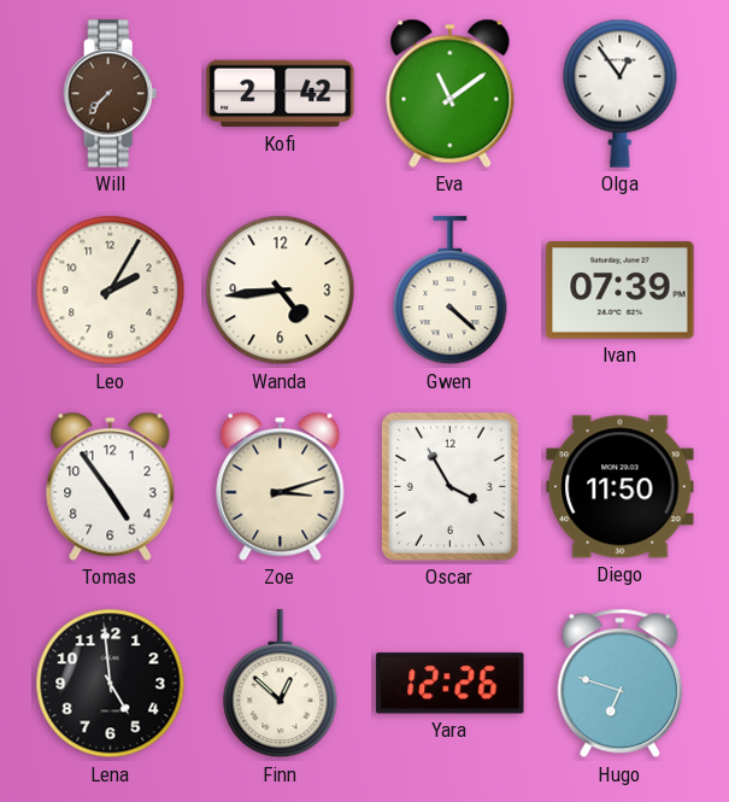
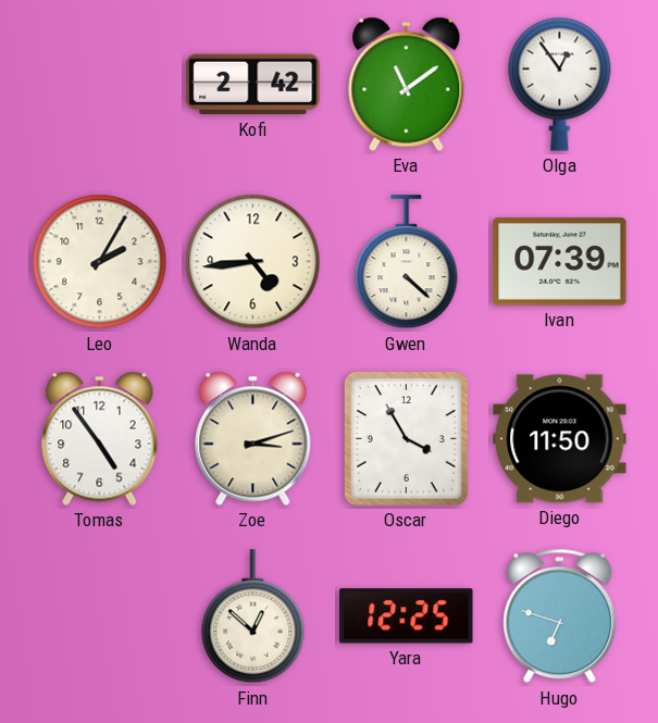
Will: 7:37 -> none
Lena: 4:59 -> none
Yara: 12:26 -> 12:25
